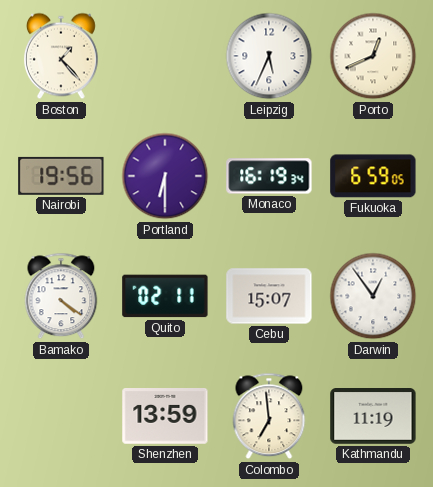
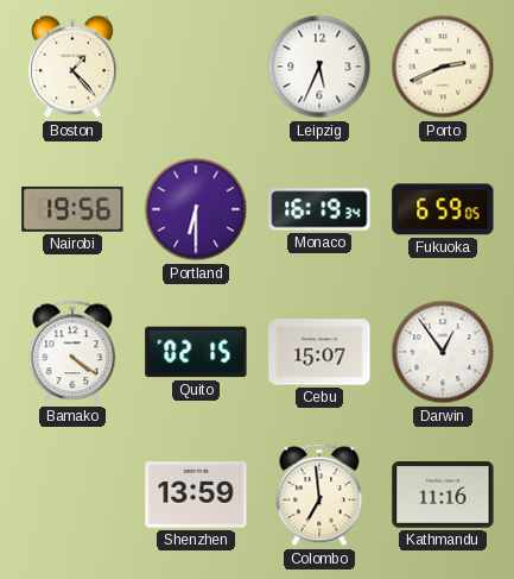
Porto: 12:41 -> 2:41
Quito: 02:11 -> 02:15
Kathmandu: 11:19 -> 11:16
